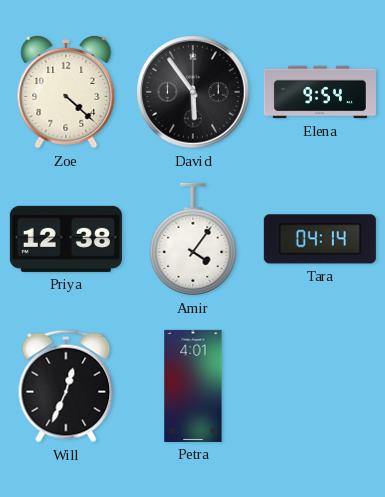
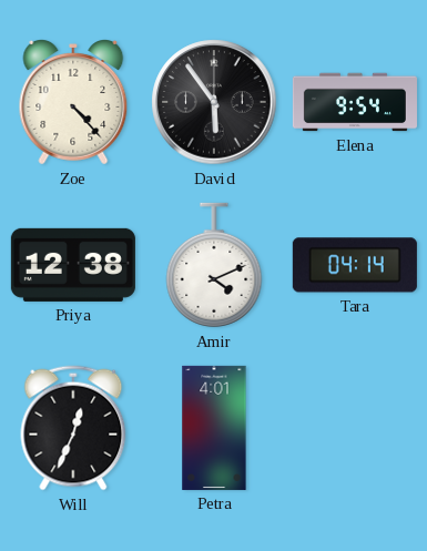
Zoe: 4:22 -> 4:23
Amir: 4:06 -> 4:11
